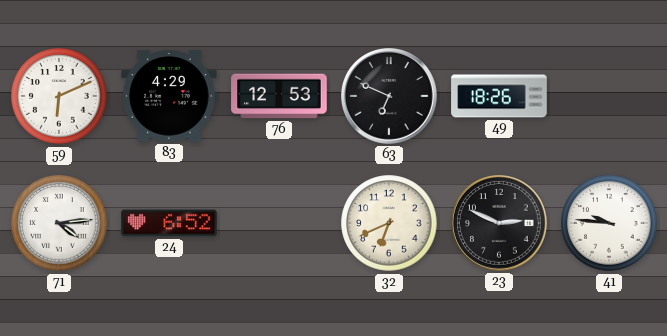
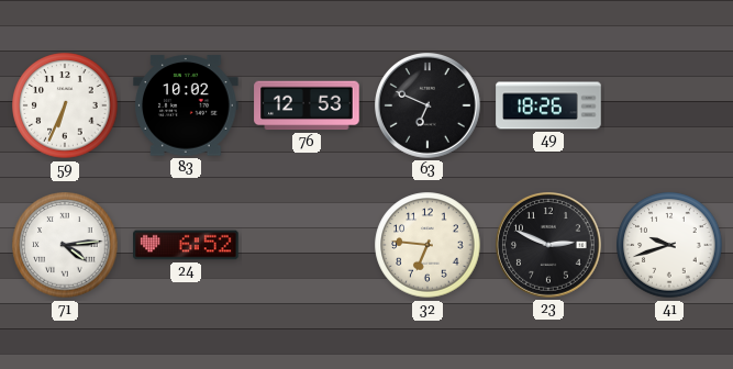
59: 6:11 -> 6:34
83: 4:29 -> 10:02
32: 6:41 -> 6:46
41: 9:46 -> 9:42
